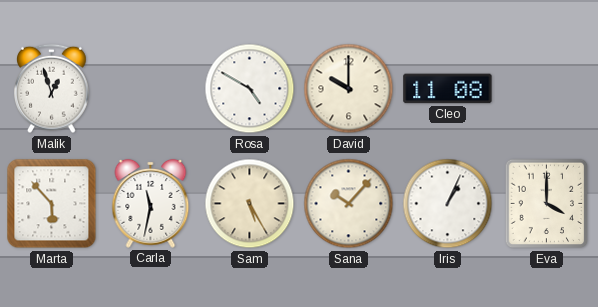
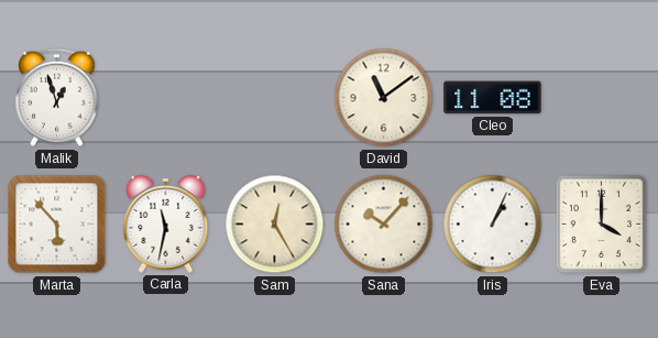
Rosa: 4:50 -> none
David: 10:00 -> 11:09
Sam: 5:25 -> 12:25
